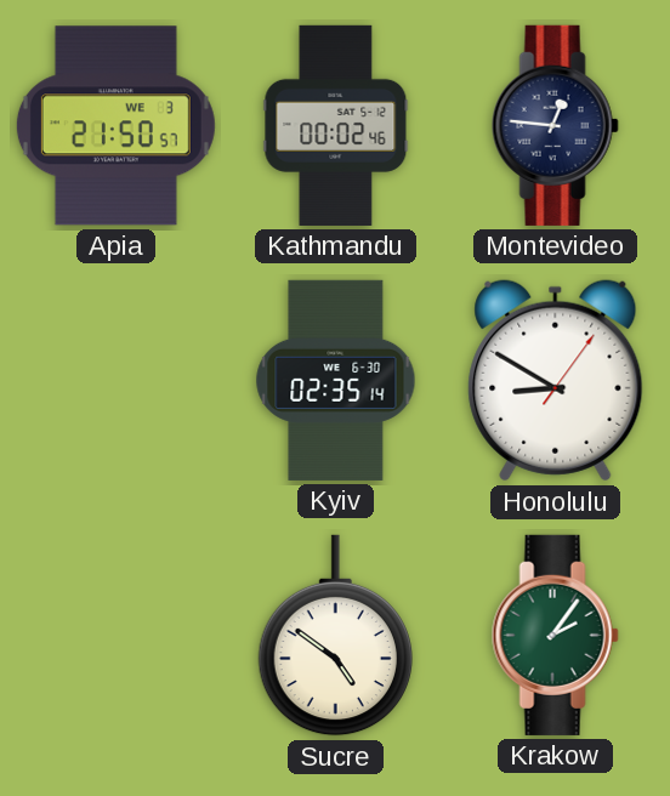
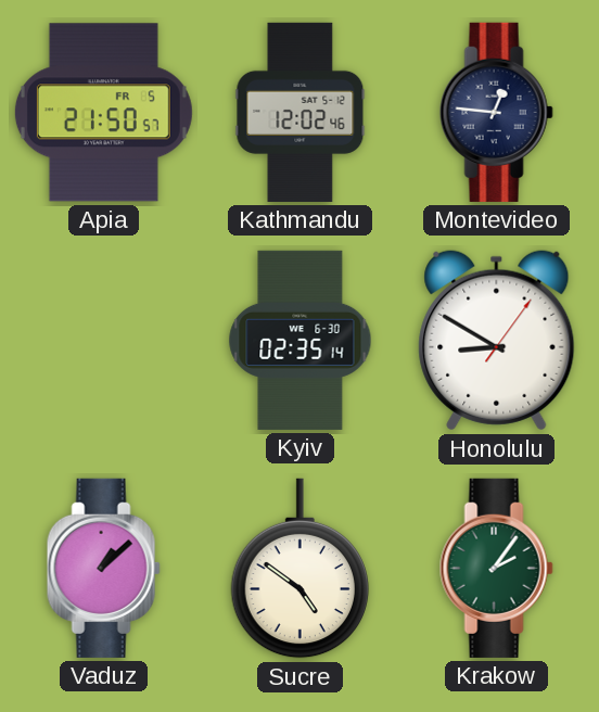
Apia date: WE 3 -> FR 5
Kathmandu: 00:02 -> 12:02
Vaduz: none -> 1:08
